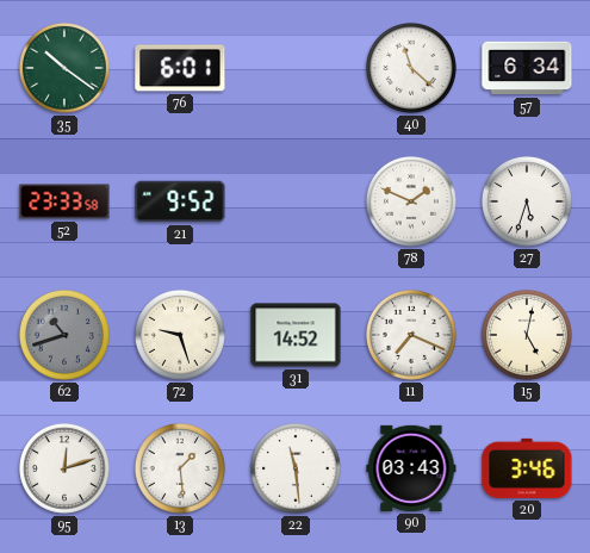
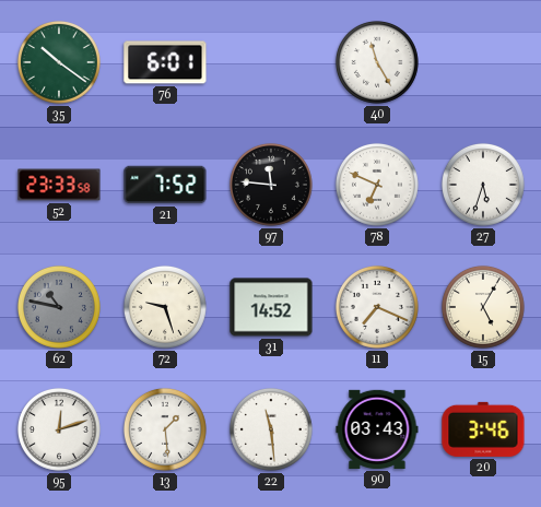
40: 11:22 -> 11:25
57: 6:34 -> none
21: 9:52 -> 7:52
97: none -> 11:46
78: 1:49 -> 6:49
62: 10:42 -> 10:47
15: 5:02 -> 5:05
